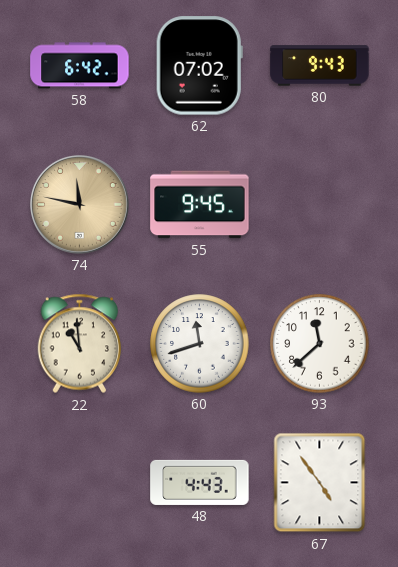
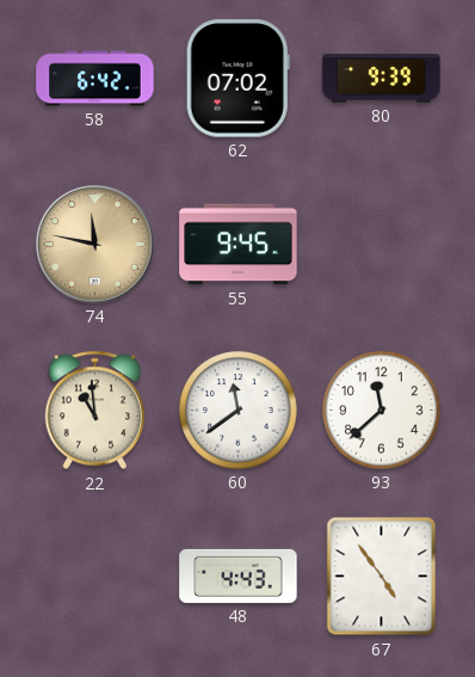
80: 9:43 -> 9:39
60: 11:42 -> 11:39
